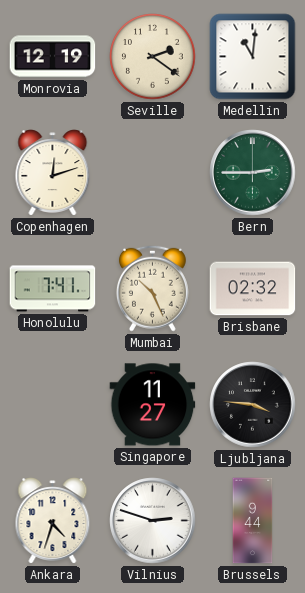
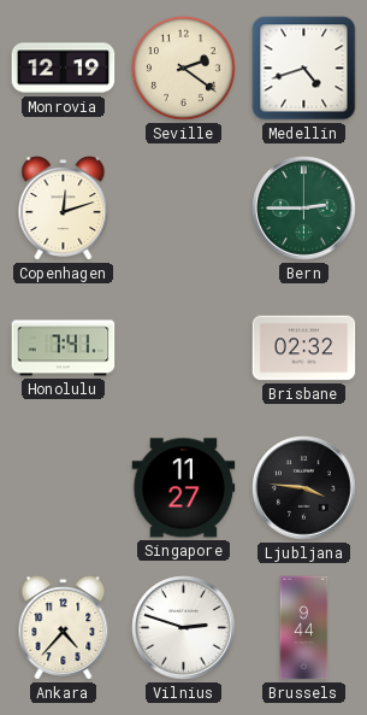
Medellin: 11:01 -> 4:42
Mumbai: 10:26 -> none
Ankara: 4:33 -> 4:37
